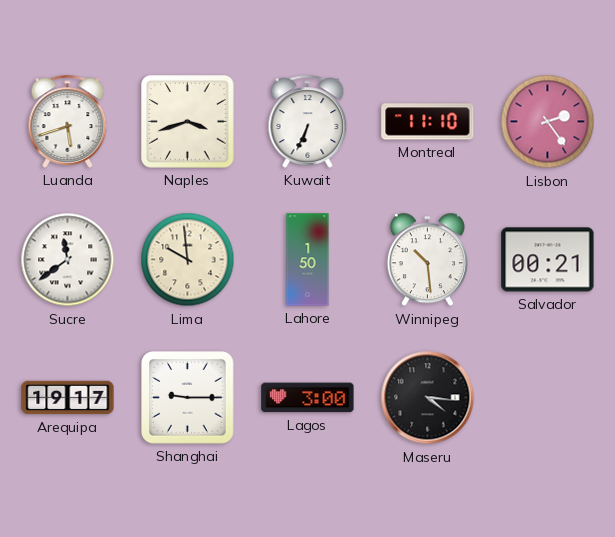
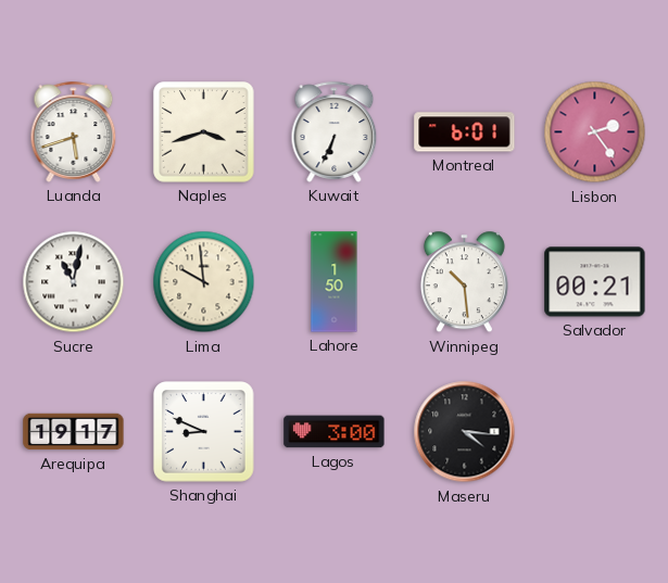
Montreal: 11:10 -> 6:01
Sucre: 11:39 -> 11:02
Shanghai: 9:15 -> 8:49
